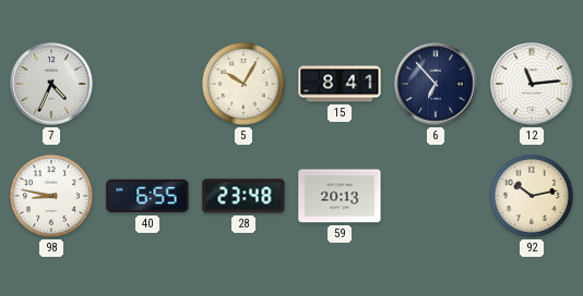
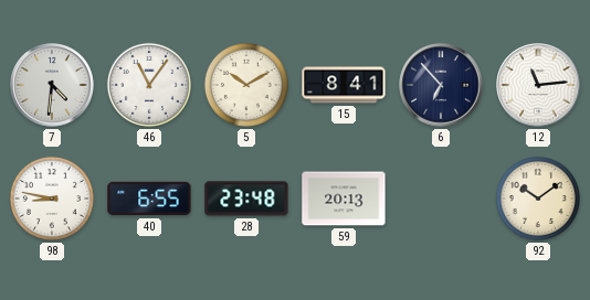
7: 4:34 -> 4:31
46: none -> 11:06
5: 10:05 -> 10:10
92: 10:13 -> 10:09
